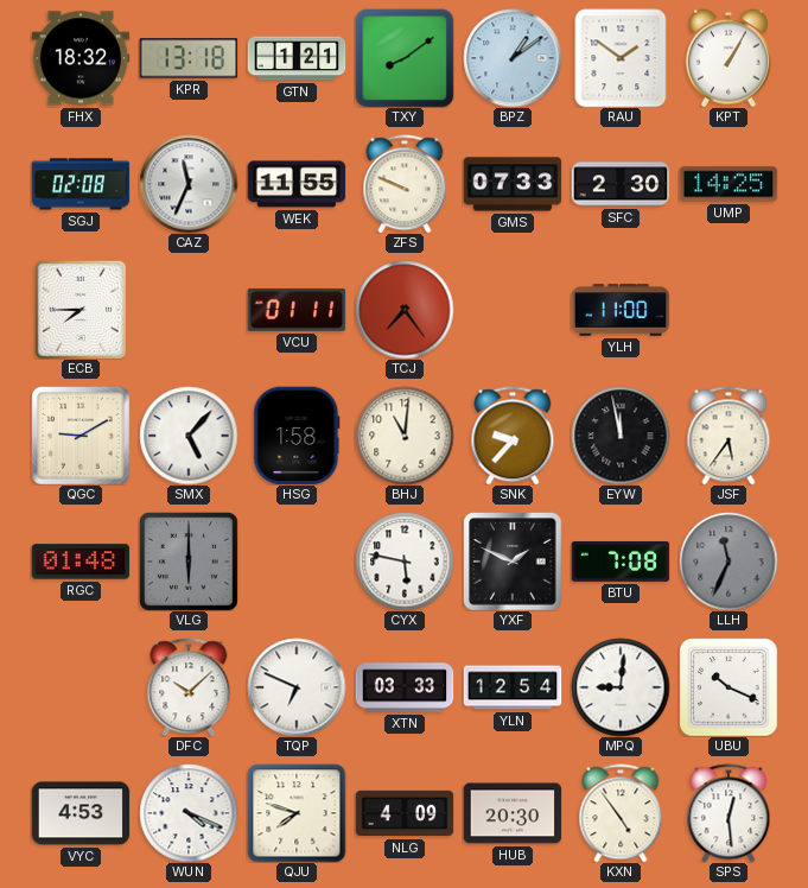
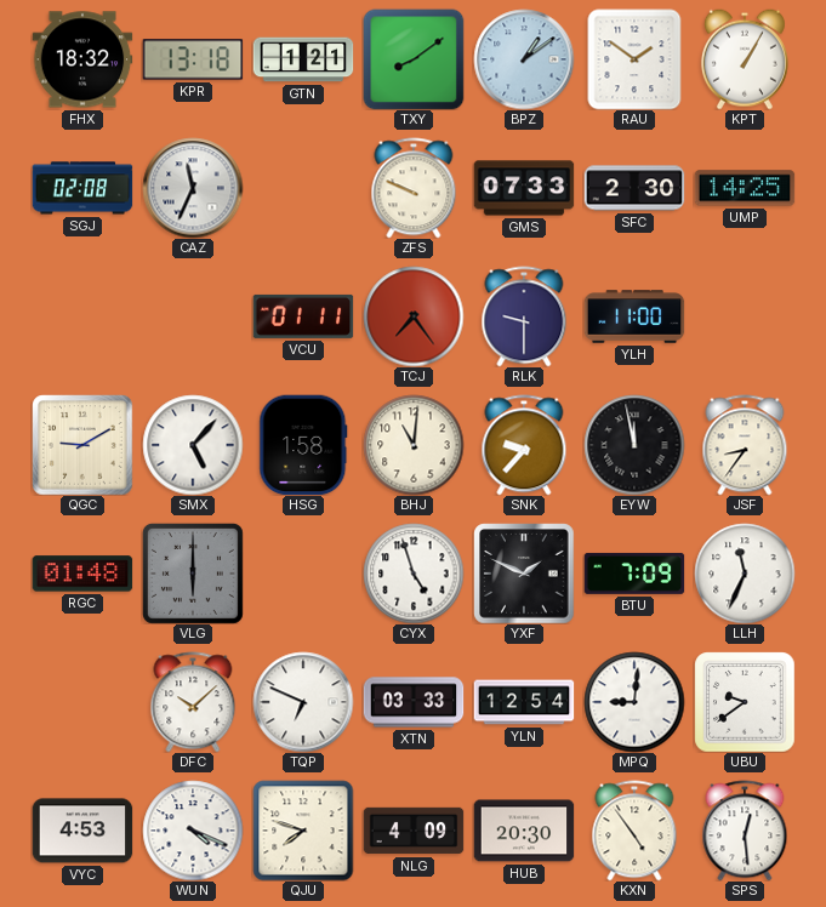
WEK: 11:55 -> none
ECB: 7:45 -> none
RLK: none -> 9:30
JSF: 5:36 -> 8:36
CYX: 5:47 -> 4:57
BTU: 7:08 -> 7:09
LLH dial: grey -> white
UBU: 10:19 -> 9:39
